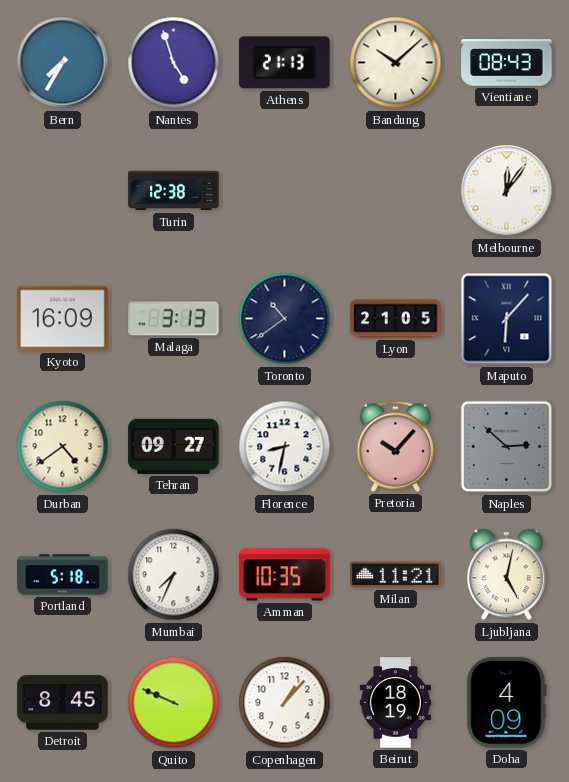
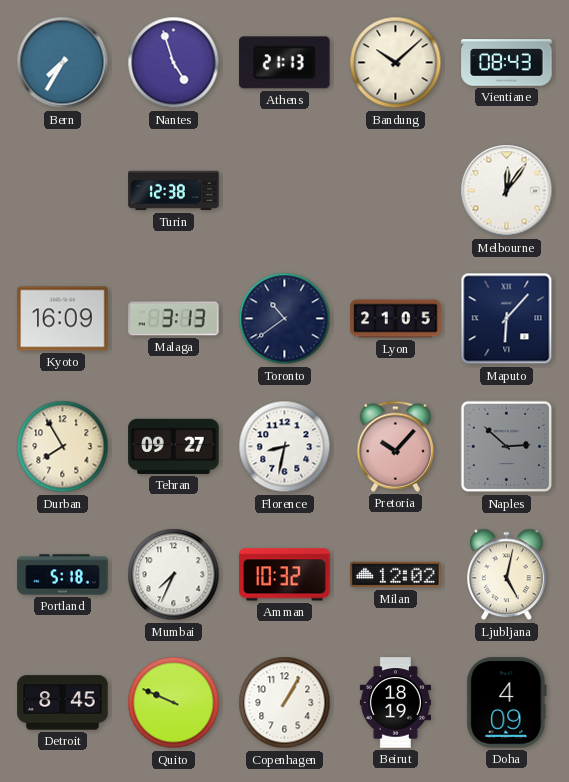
Durban: 4:39 -> 7:55
Amman: 10:35 -> 10:32
Milan: 11:21 -> 12:02
Copenhagen: 1:07 -> 1:05
